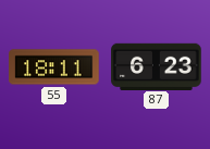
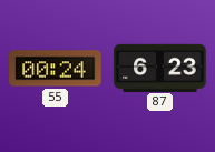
55: 18:11 -> 00:24
